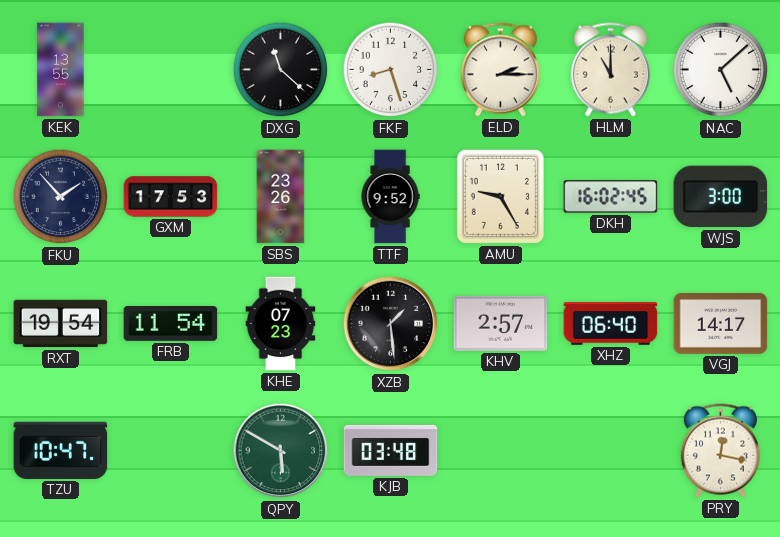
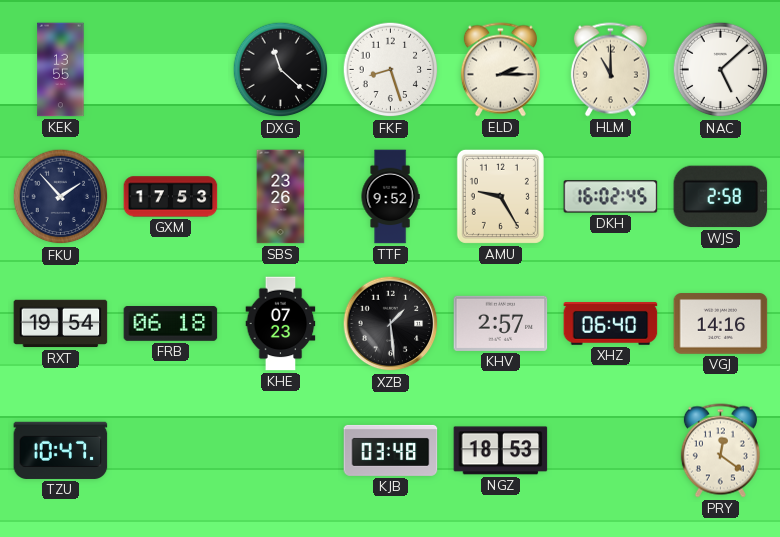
WJS: 3:00 -> 2:58
FRB: 11:54 -> 06:18
VGJ: 14:17 -> 14:16
QPY: 5:50 -> none
NGZ: none -> 18:53
PRY: 12:17 -> 12:21
